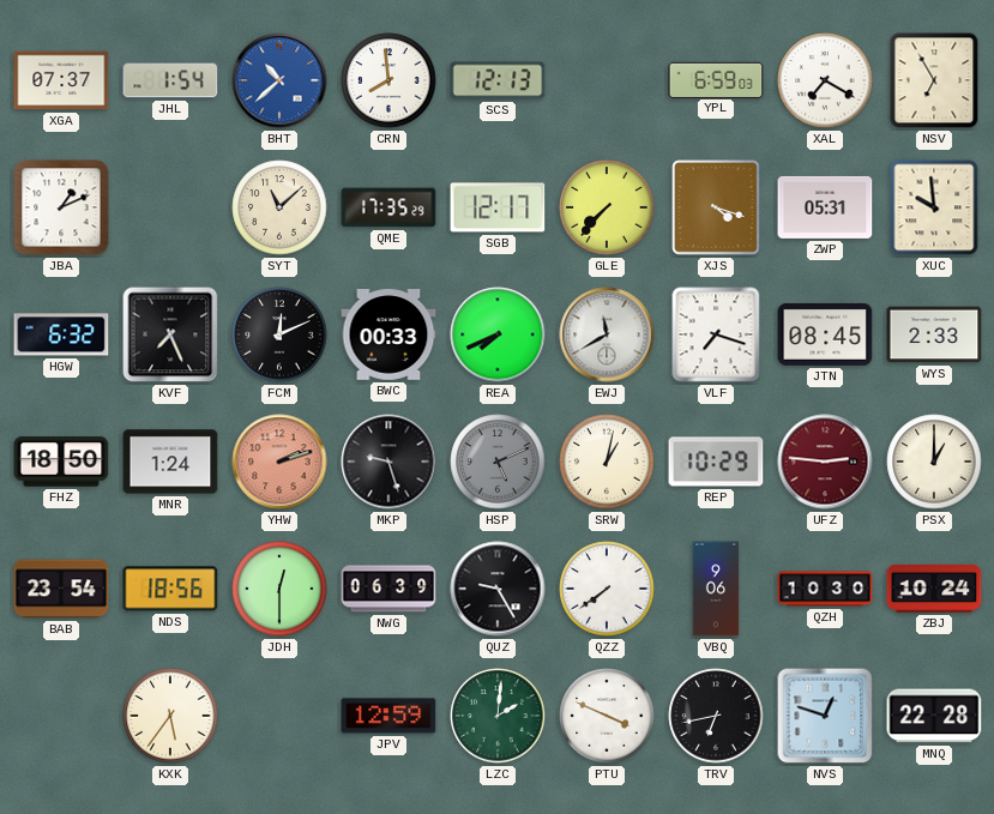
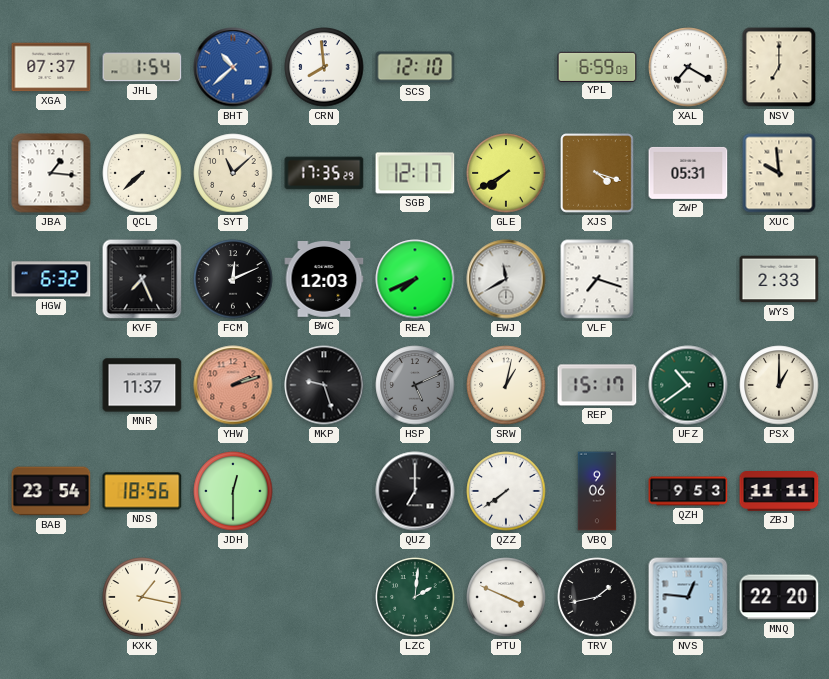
SCS: 12:13 -> 12:10
NSV: 6:55 -> 7:00
JBA: 1:11 -> 1:16
QCL: none -> 7:38
GLE: 7:37 -> 7:40
BWC: 00:33 -> 12:03
JTN: 08:45 -> none
FHZ: 18:50 -> none
MNR: 1:24 -> 11:37
REP: 10:29 -> 15:17
UFZ: 2:46 -> 10:39
UFZ dial: burgundy -> green
NWG: 06:39 -> none
QUZ: 9:25 -> 7:00
QZH: 10:30 -> 9:53
ZBJ: 10:24 -> 11:11
KXK: 5:36 -> 1:17
JPV: 12:59 -> none
TRV: 6:43 -> 1:43
NVS: 12:48 -> 12:46
MNQ: 22:28 -> 22:20
